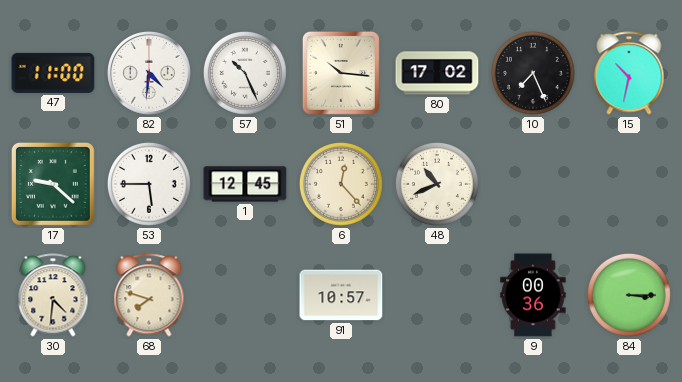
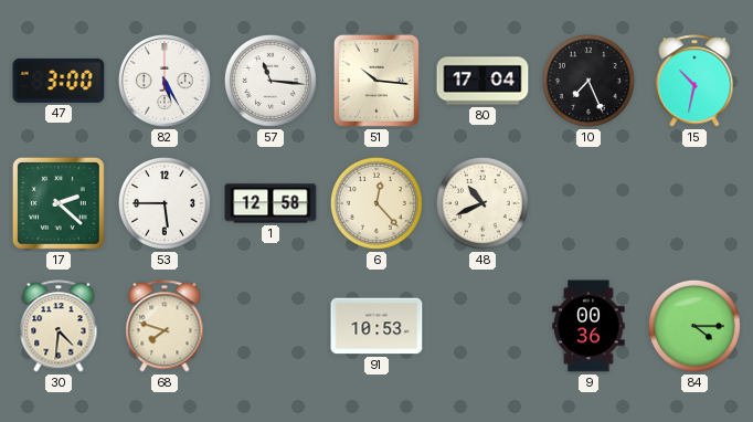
47: 11:00 -> 3:00
82: 4:31 -> 5:25
57: 10:26 -> 11:16
80: 17:02 -> 17:04
17: 9:22 -> 2:22
1: 12:45 -> 12:58
91: 10:57 -> 10:53
84: 3:15 -> 4:15
